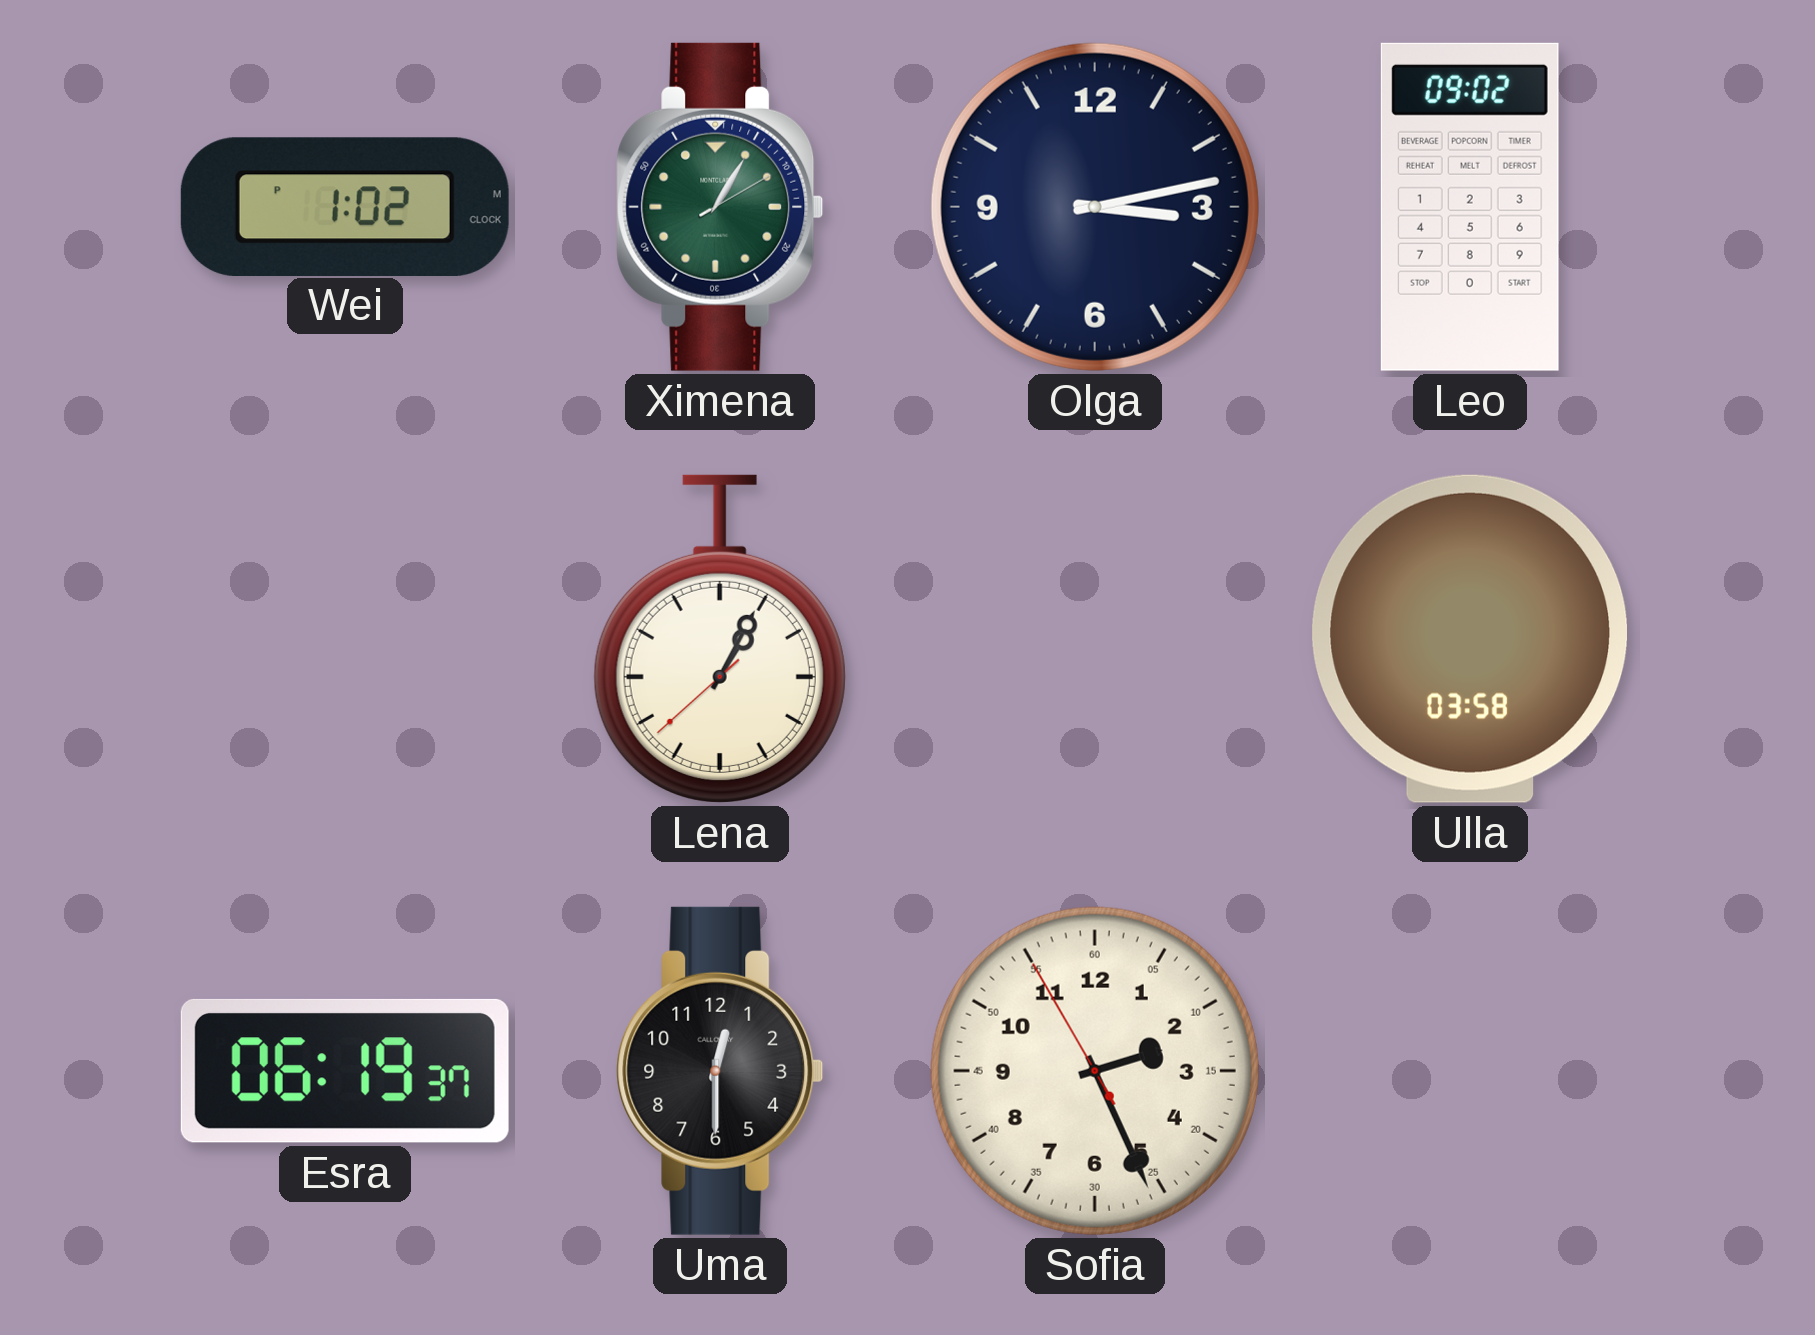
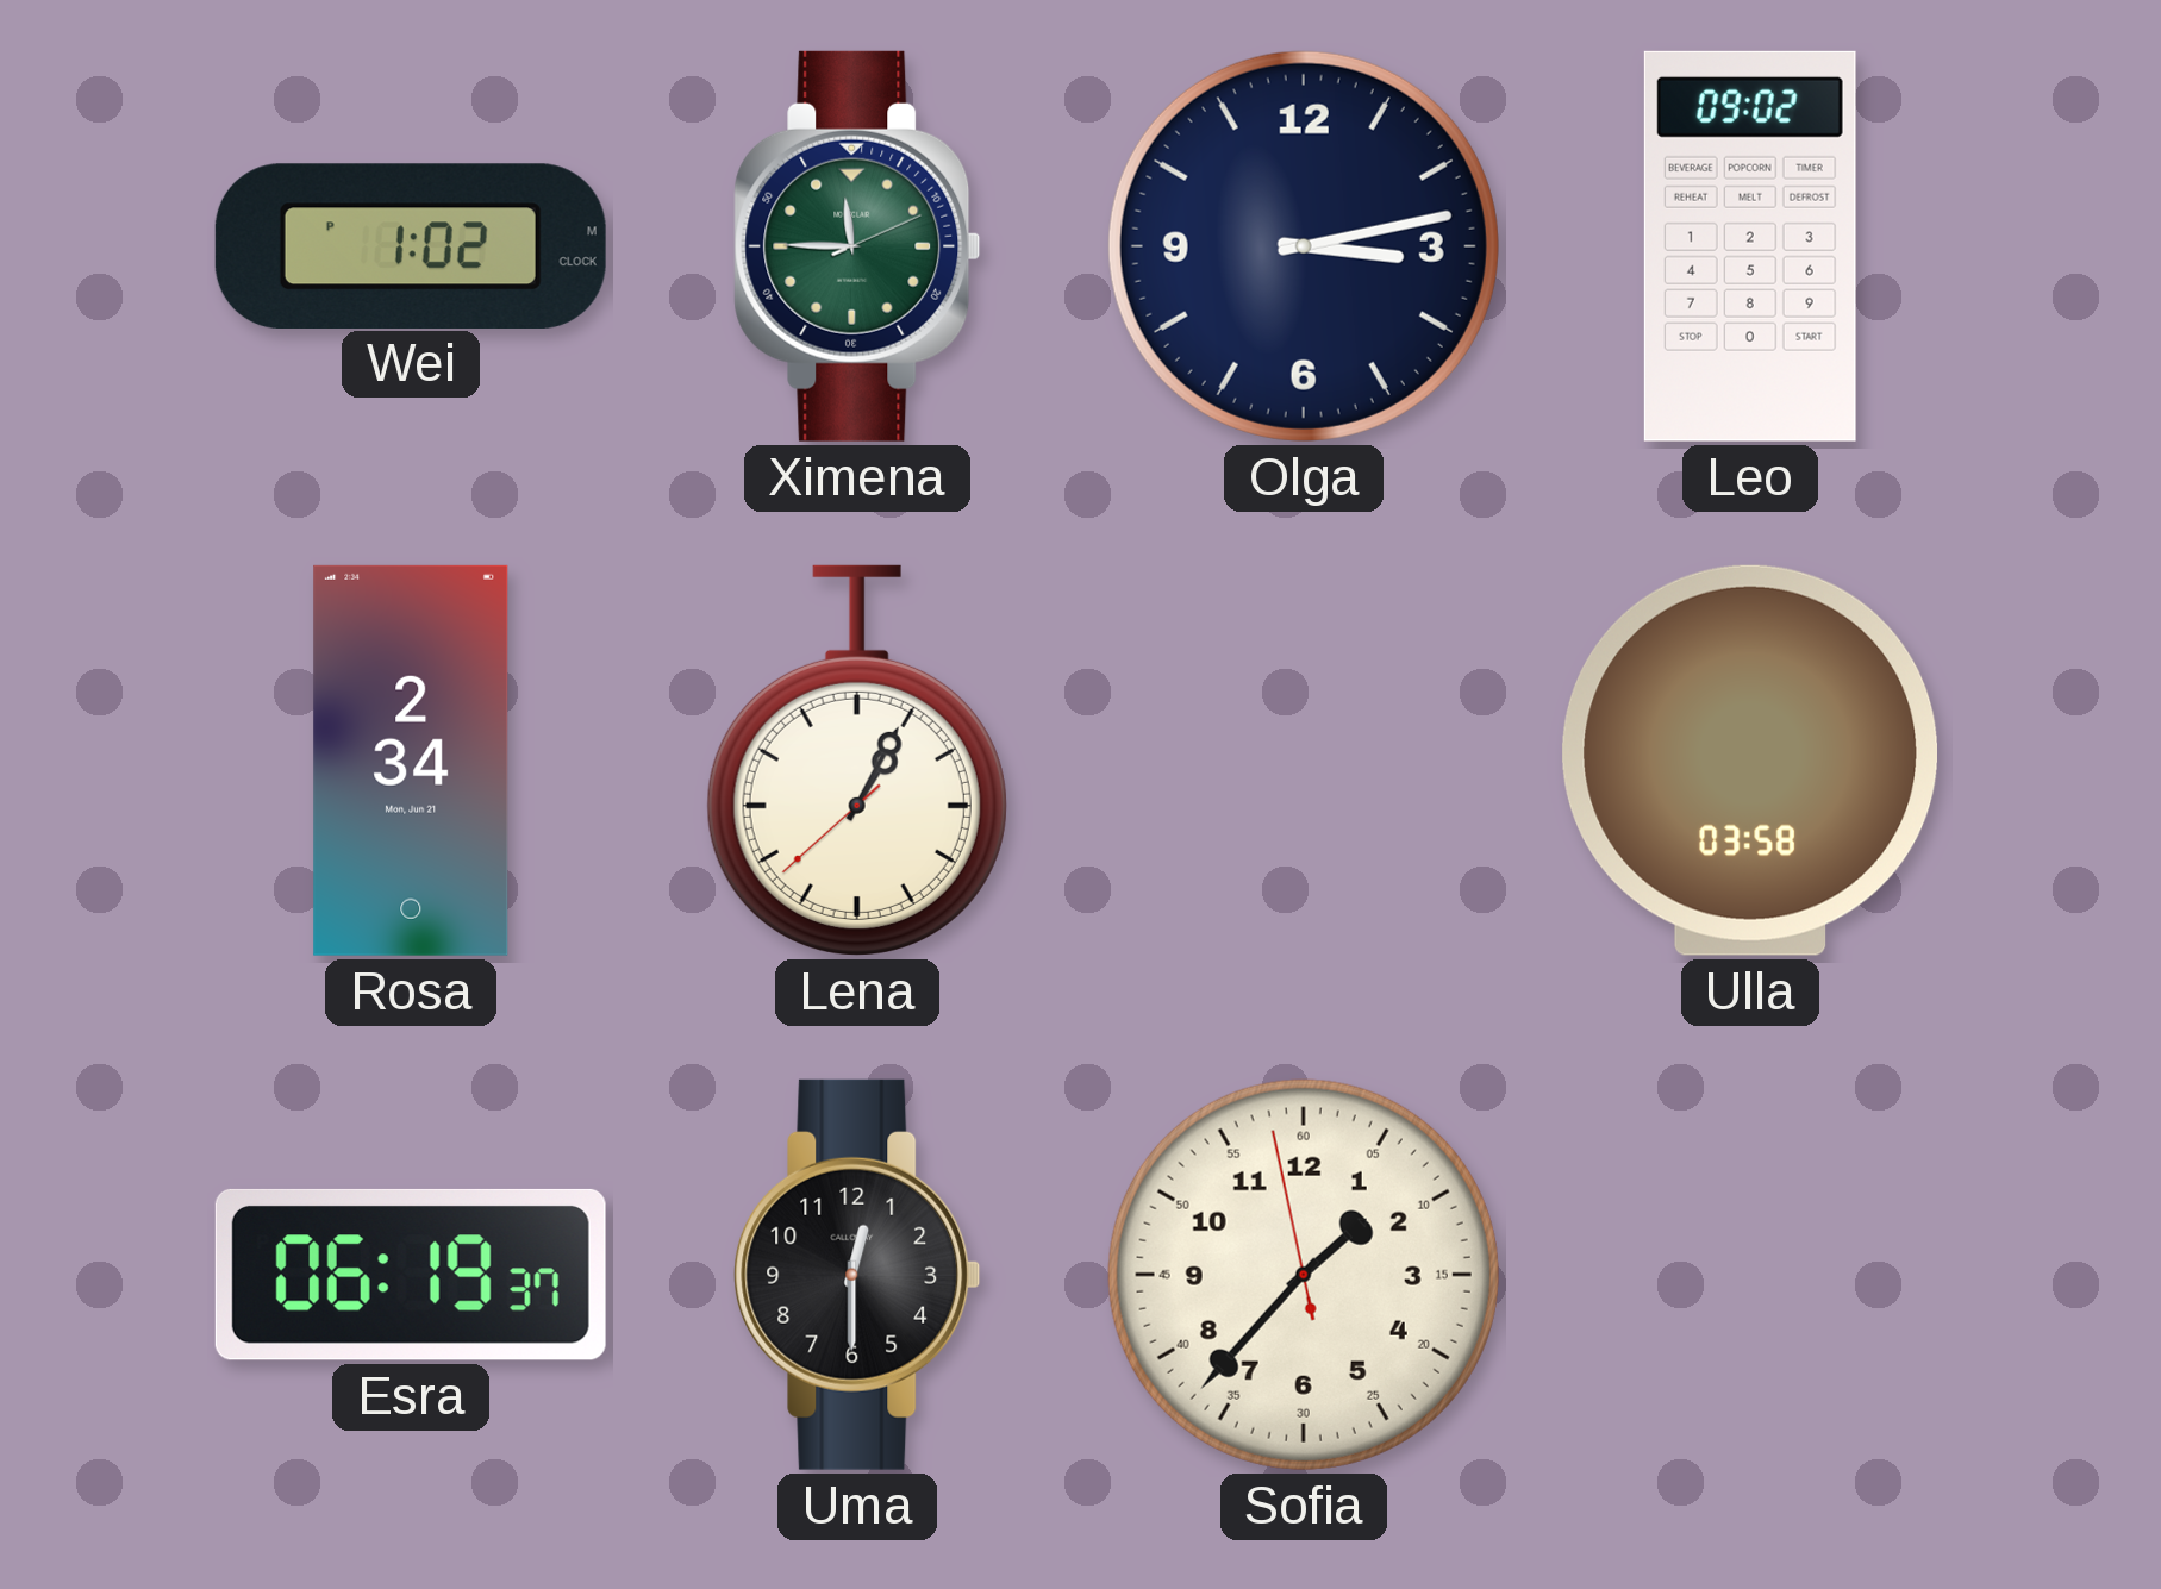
Ximena: 1:05 -> 11:45
Rosa: none -> 2:34
Sofia: 2:25 -> 1:36
